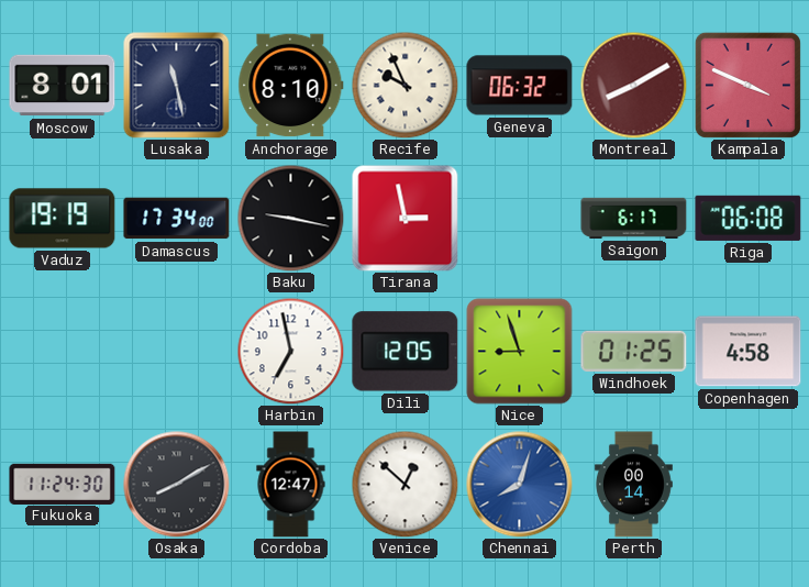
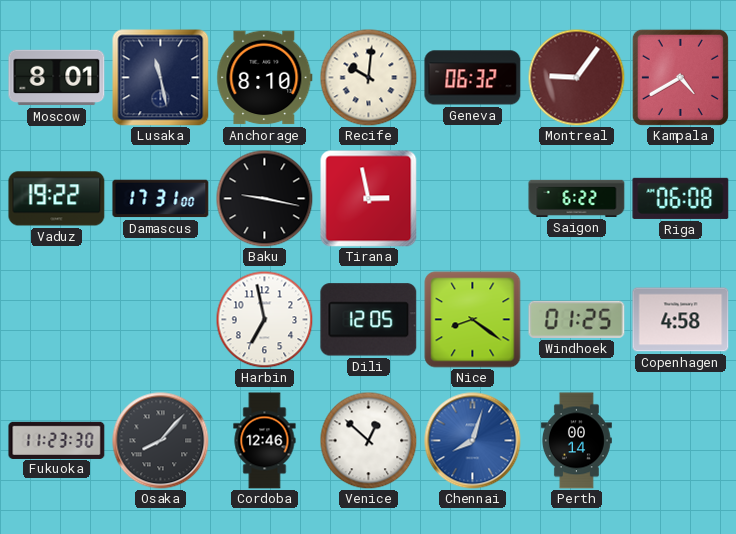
Recife: 9:56 -> 10:01
Montreal: 8:10 -> 9:06
Kampala: 3:49 -> 4:40
Vaduz: 19:19 -> 19:22
Damascus: 17:34 -> 17:31
Saigon: 6:17 -> 6:22
Nice: 8:57 -> 8:21
Fukuoka: 11:24 -> 11:23
Osaka: 8:10 -> 8:07
Cordoba: 12:47 -> 12:46
